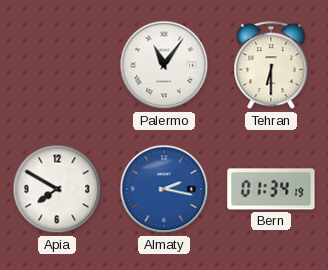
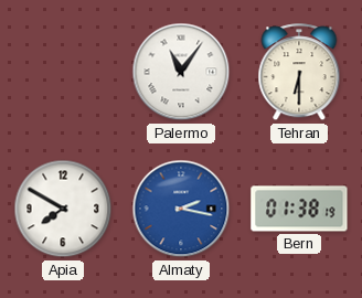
Bern: 01:34 -> 01:38
